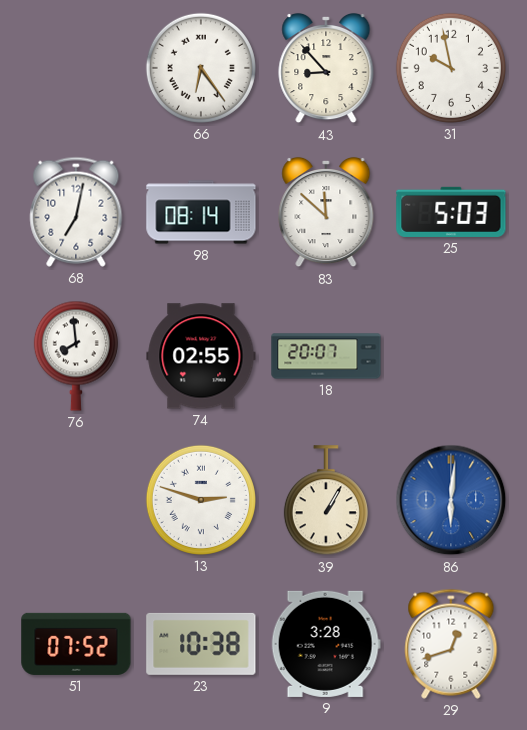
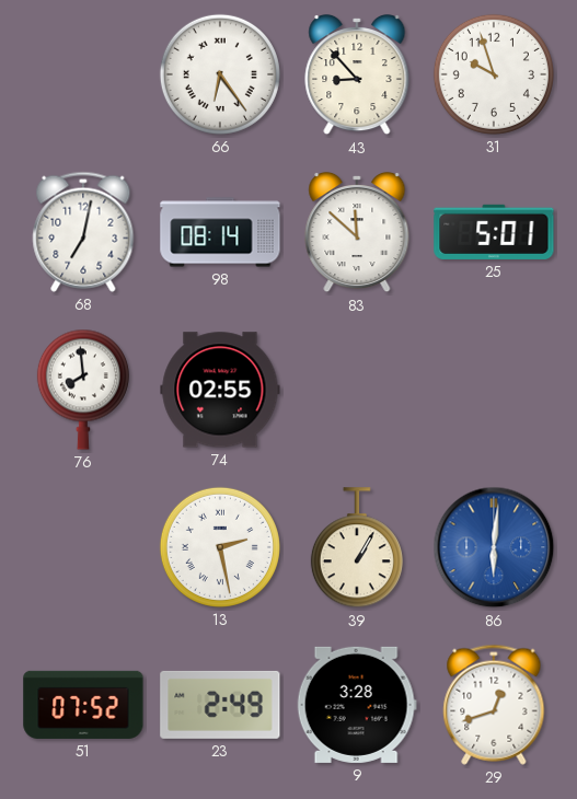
31: 9:58 -> 9:57
25: 5:03 -> 5:01
18: 20:07 -> none
13: 2:48 -> 2:28
23: 10:38 -> 2:49
